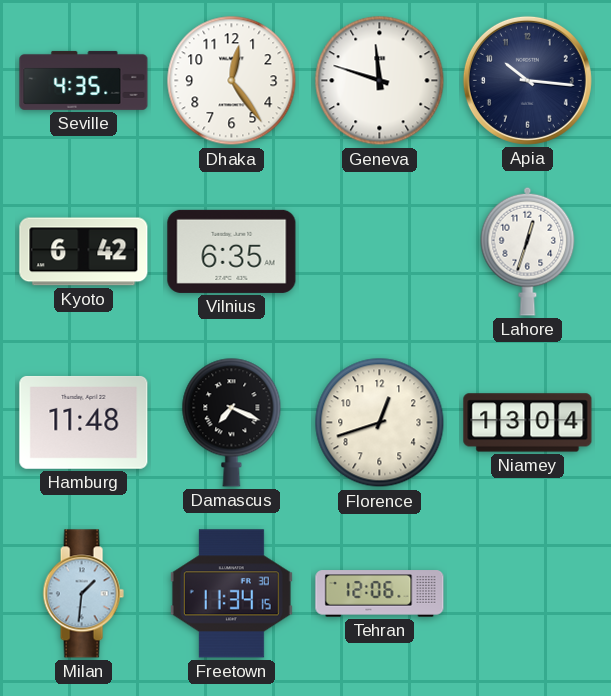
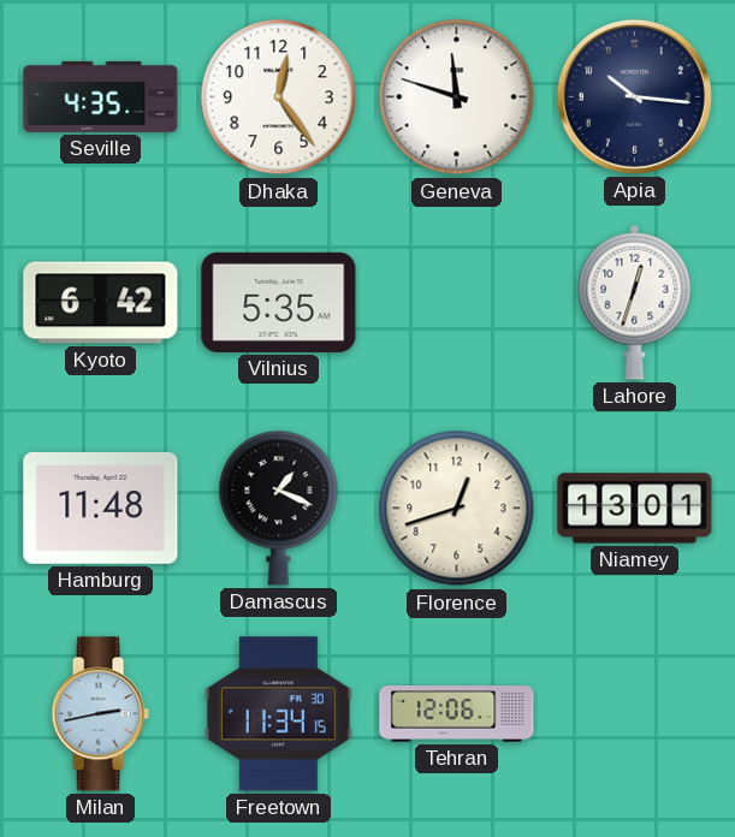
Vilnius: 6:35 -> 5:35
Damascus: 7:19 -> 1:19
Niamey: 13:04 -> 13:01
Milan: 1:31 -> 2:43
